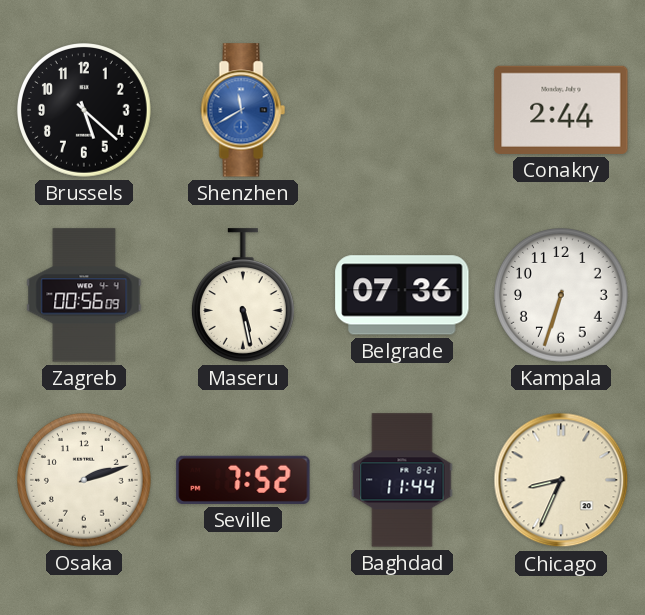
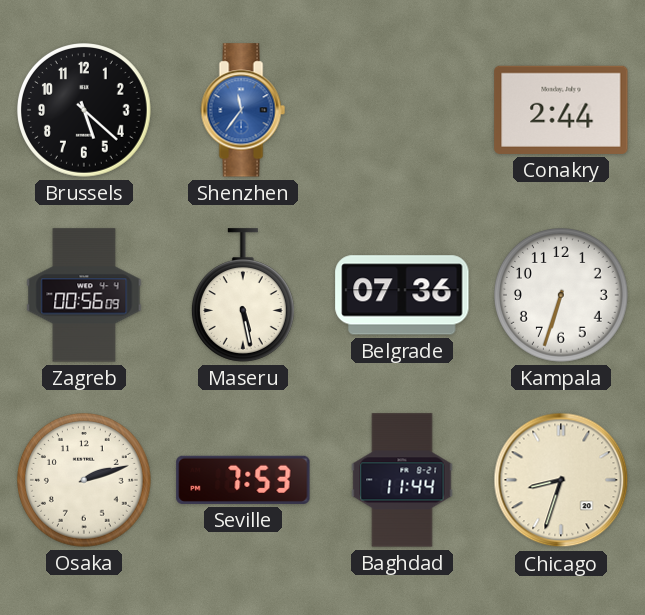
Shenzhen: 11:40 -> 11:36
Seville: 7:52 -> 7:53
Chicago: 8:34 -> 8:33
